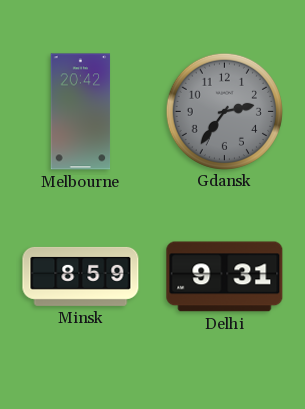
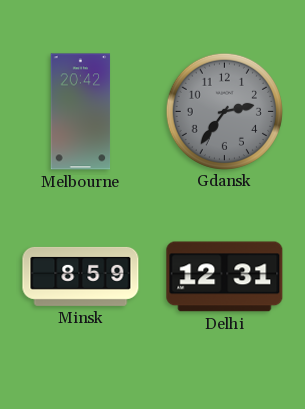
Delhi: 9:31 -> 12:31
